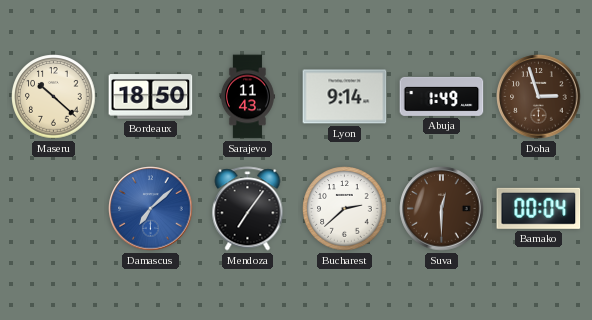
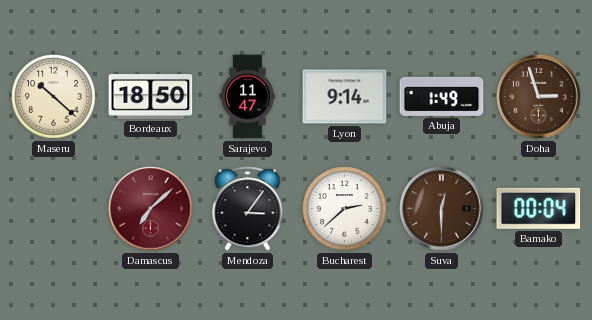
Sarajevo: 11:43 -> 11:47
Damascus dial: blue -> burgundy
Mendoza: 7:06 -> 3:06
